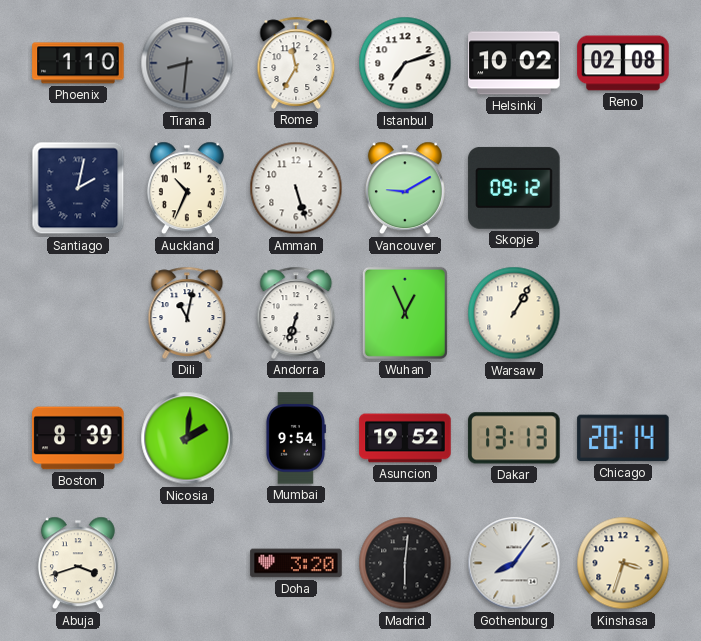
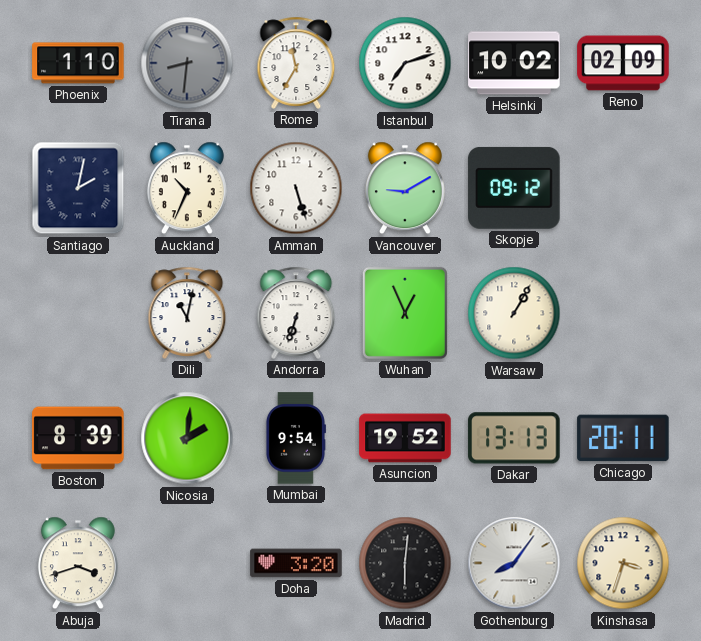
Reno: 02:08 -> 02:09
Chicago: 20:14 -> 20:11
